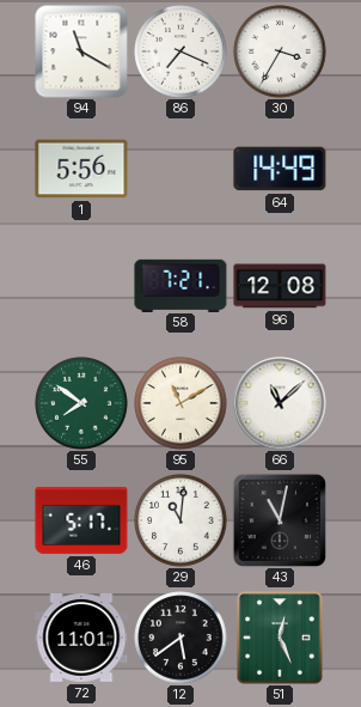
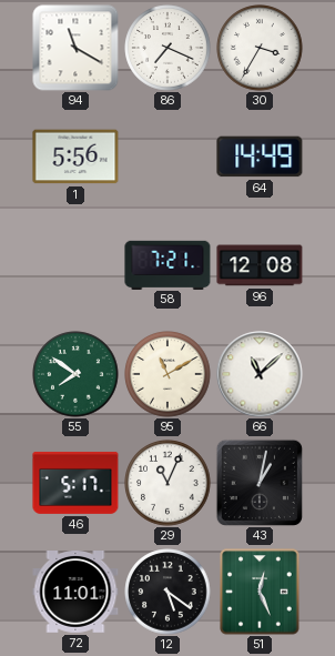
29: 11:01 -> 11:04
43: 11:02 -> 1:02
12: 5:39 -> 5:21
